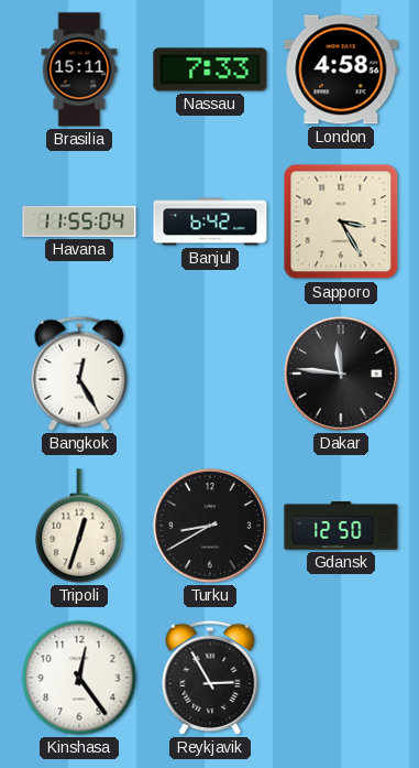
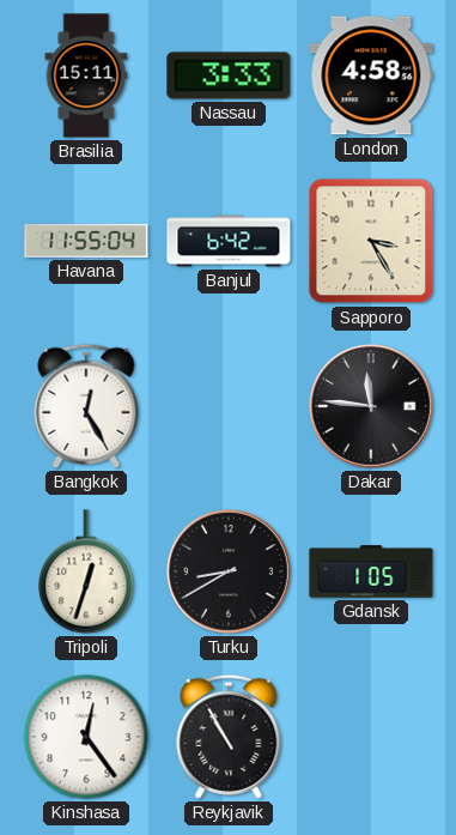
Nassau: 7:33 -> 3:33
Gdansk: 12:50 -> 1:05
Reykjavik: 2:55 -> 10:55
